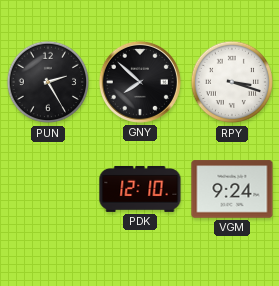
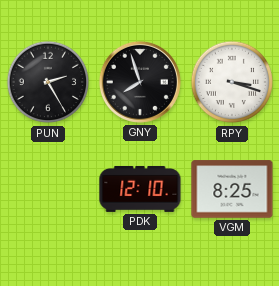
GNY: 7:52 -> 7:57
VGM: 9:24 -> 8:25
